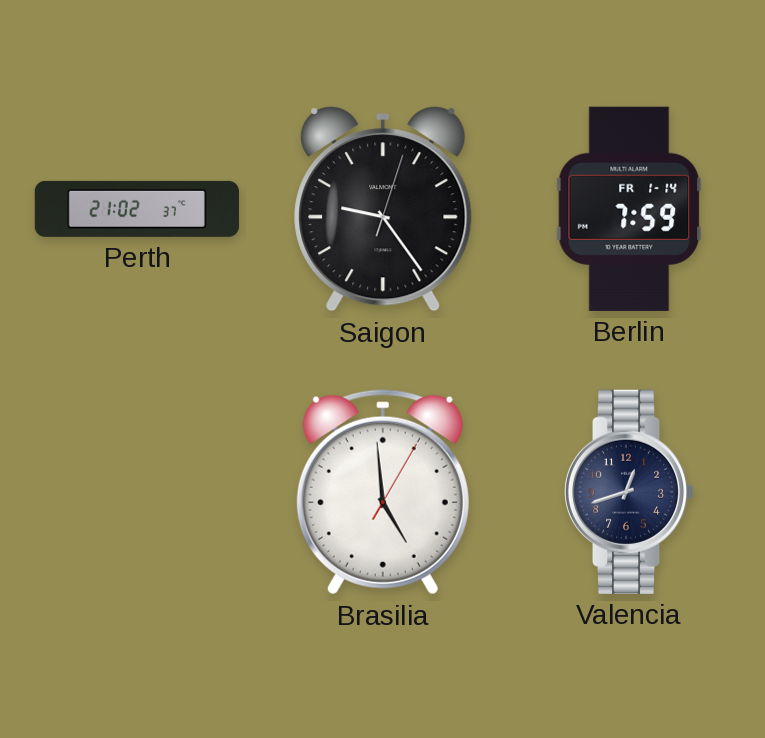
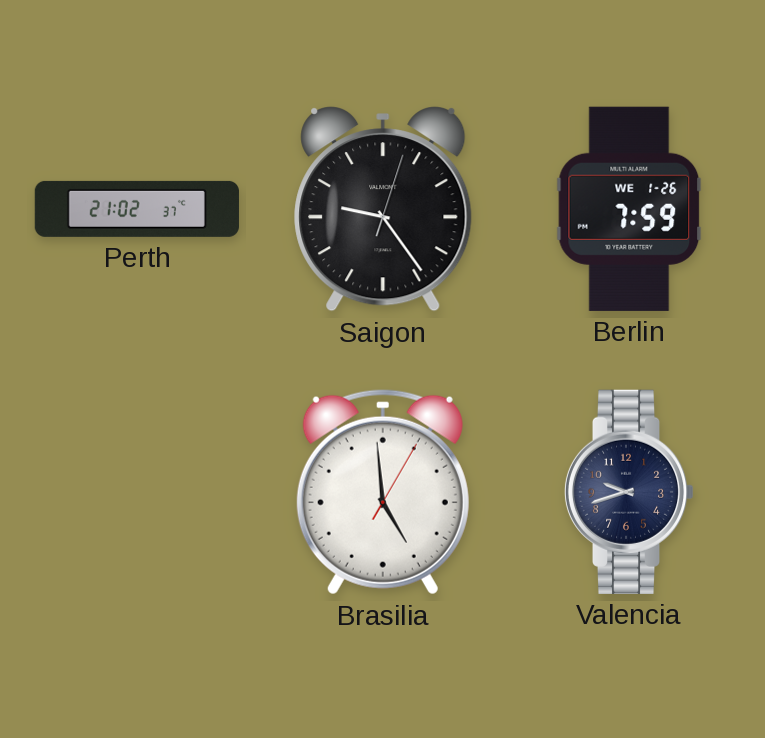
Berlin date: FR 1-14 -> WE 1-26
Valencia: 12:42 -> 9:42
